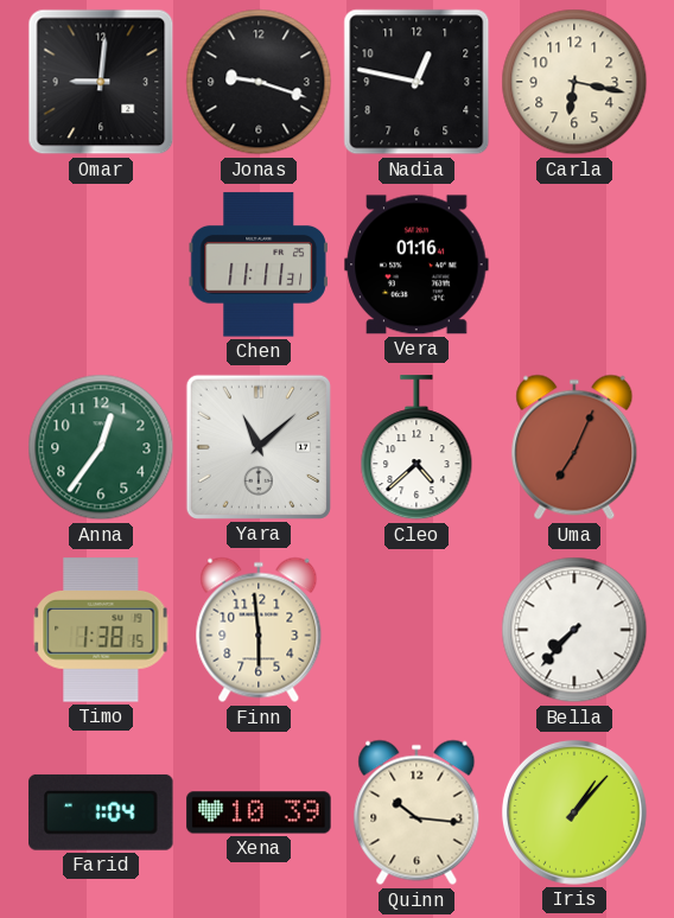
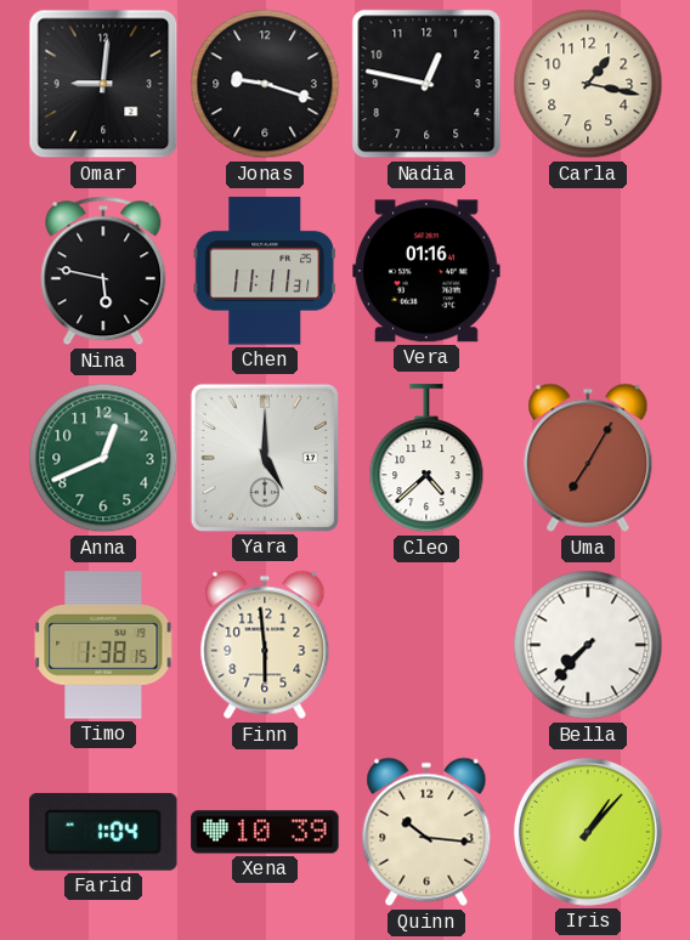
Carla: 6:17 -> 1:17
Nina: none -> 5:47
Anna: 12:36 -> 12:41
Yara: 11:08 -> 5:00
Uma: 7:04 -> 7:05
